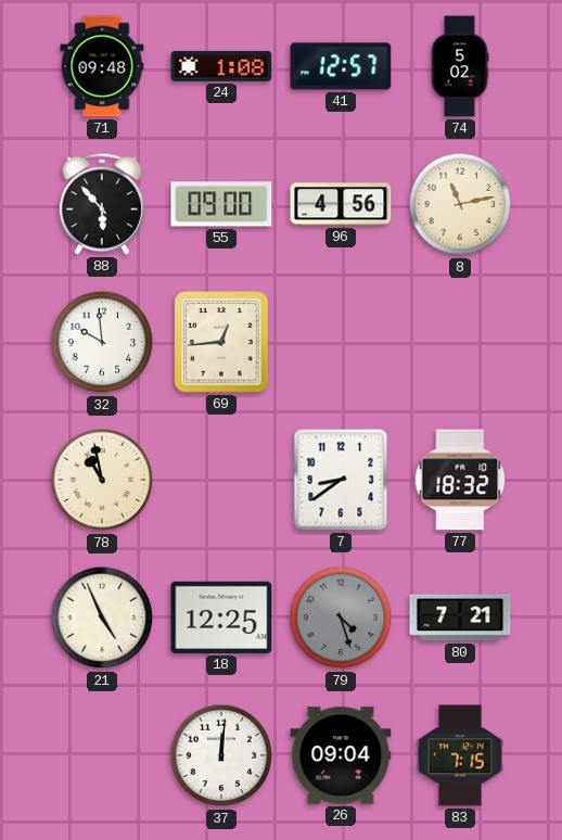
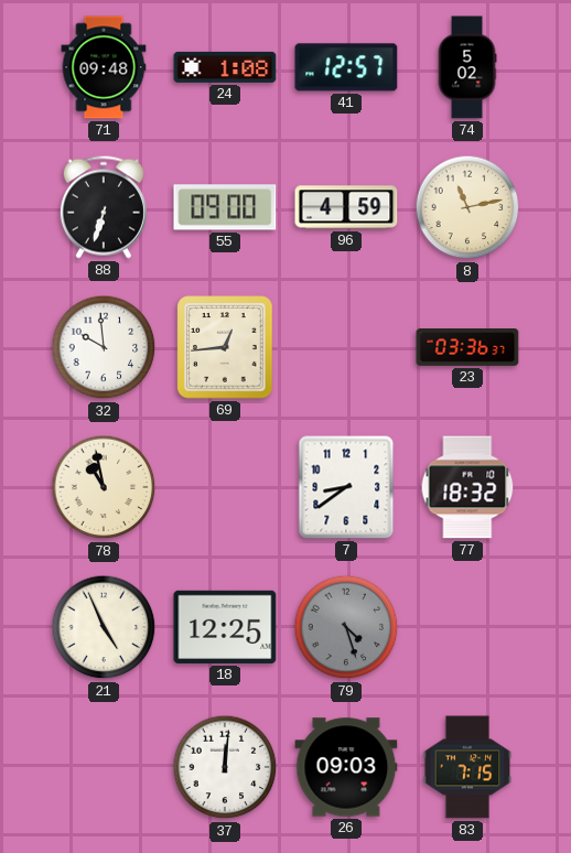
88: 5:53 -> 6:33
96: 4:56 -> 4:59
23: none -> 03:36
80: 7:21 -> none
26: 09:04 -> 09:03
